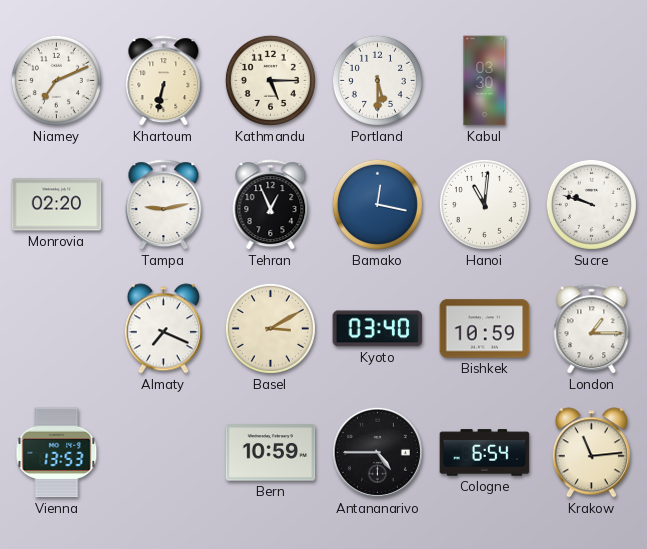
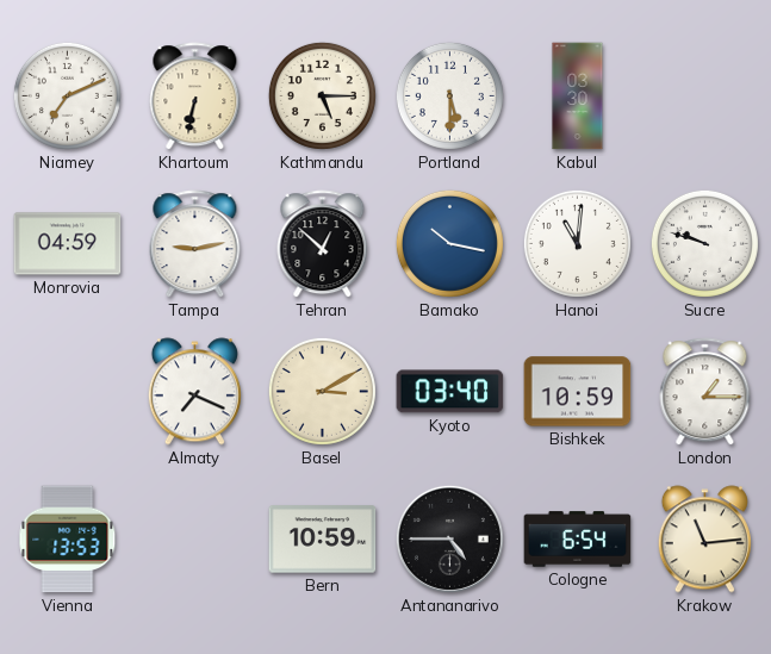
Monrovia: 02:20 -> 04:59
Tehran: 12:56 -> 12:52
Bamako: 12:17 -> 10:17
